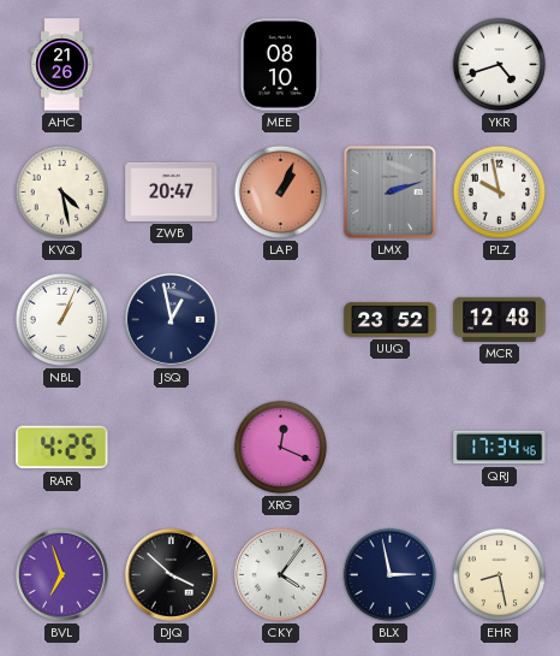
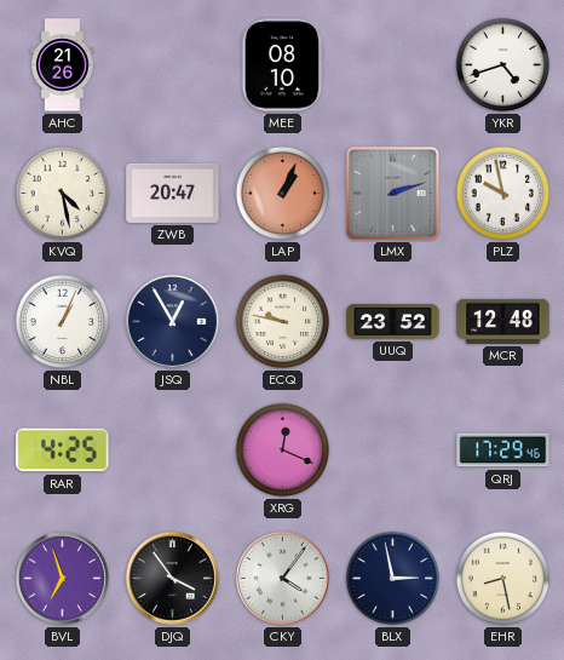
JSQ: 12:58 -> 12:55
ECQ: none -> 9:47
QRJ: 17:34 -> 17:29
DJQ: 3:52 -> 3:54
